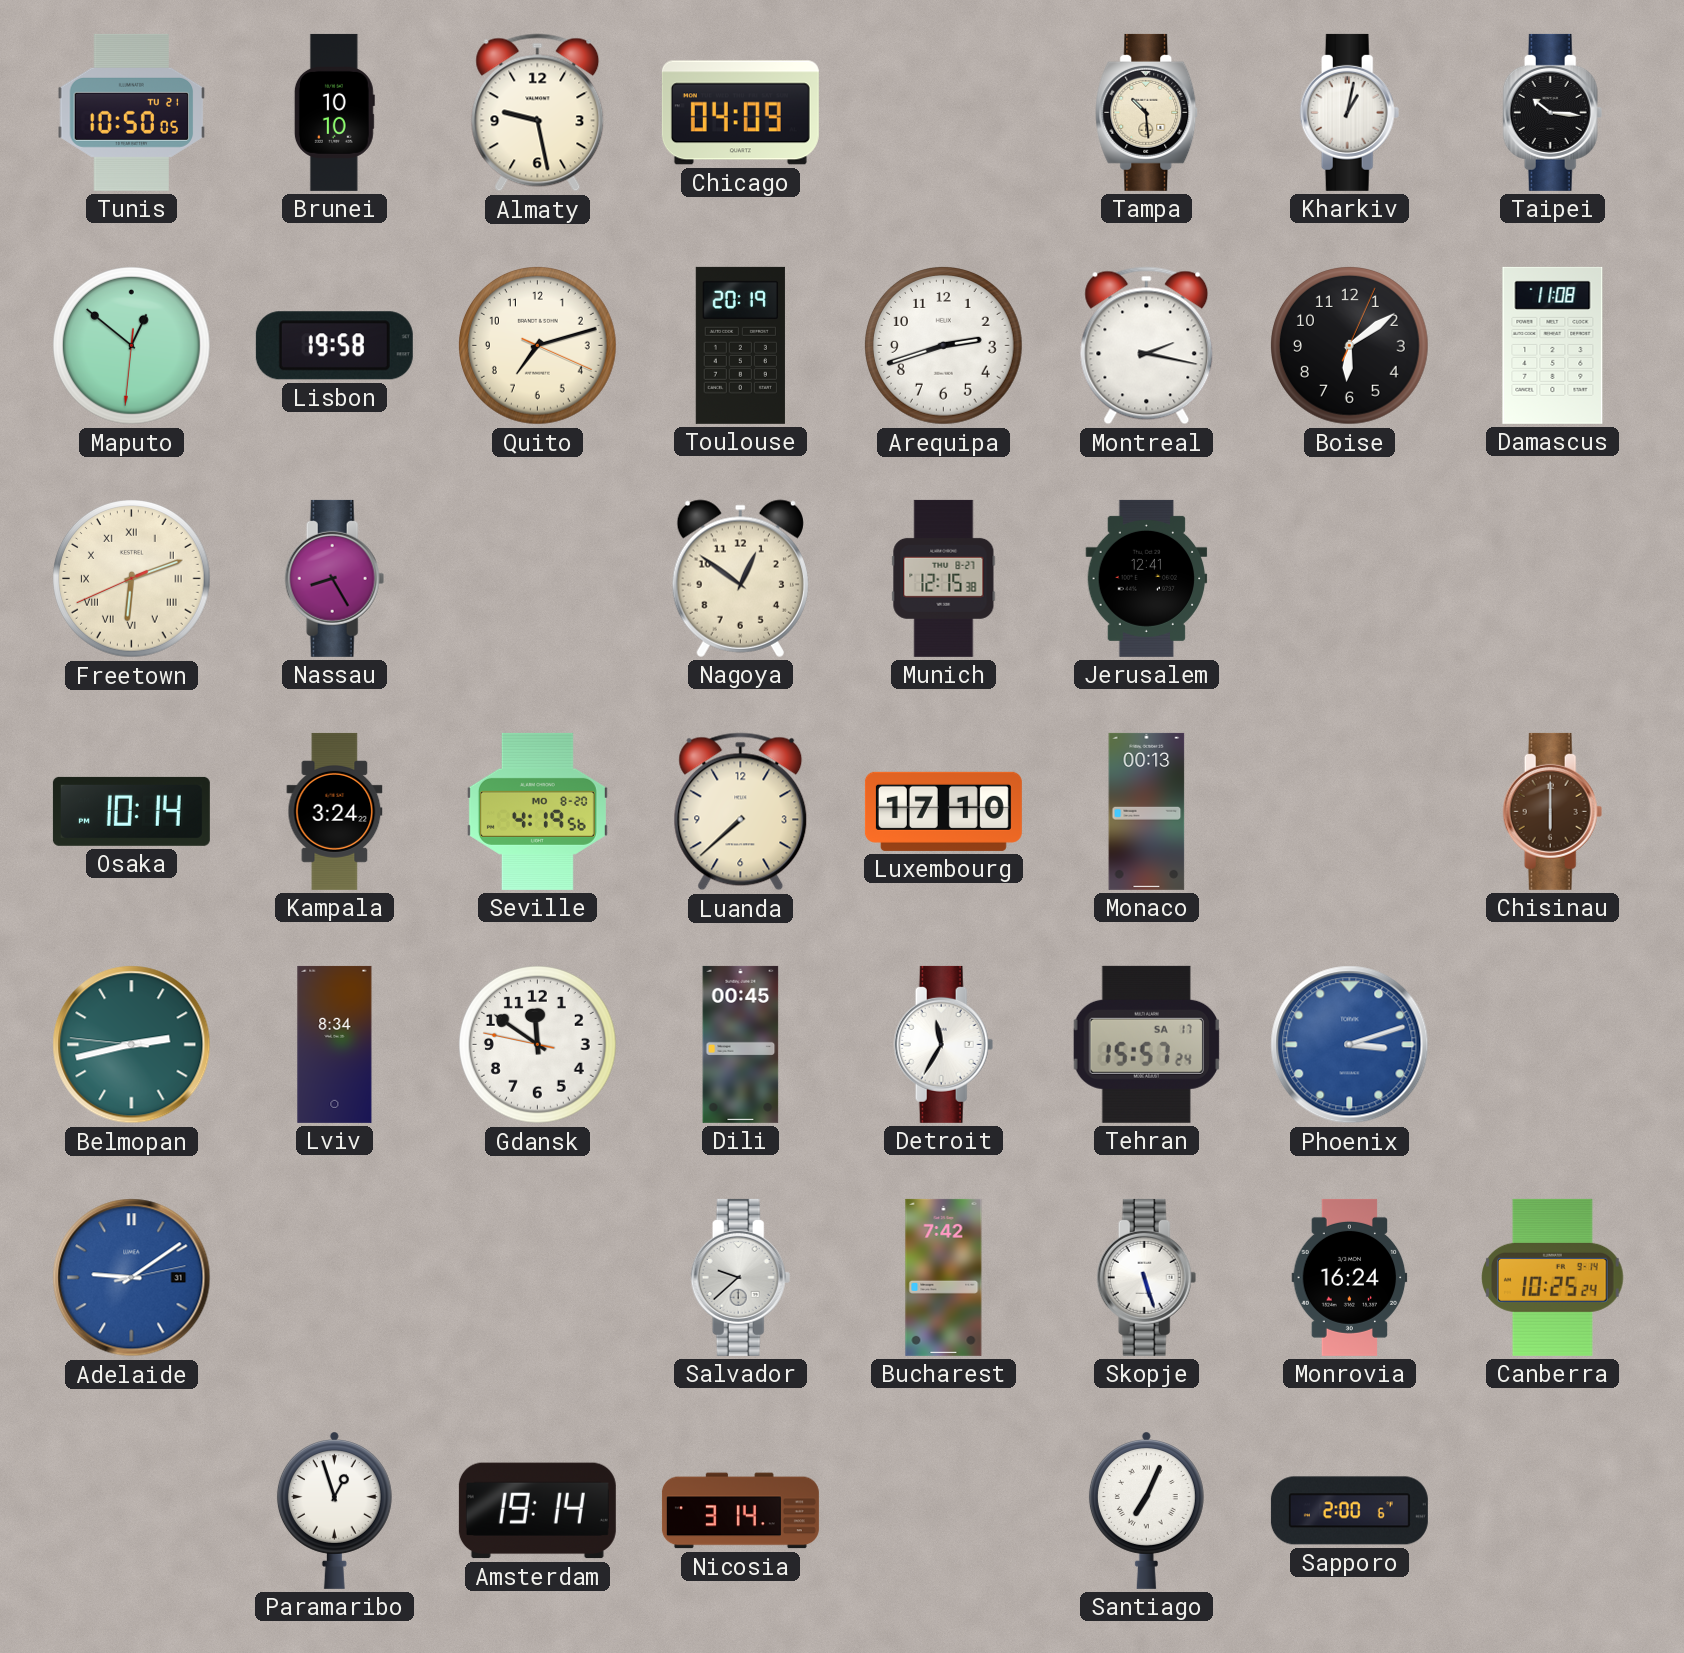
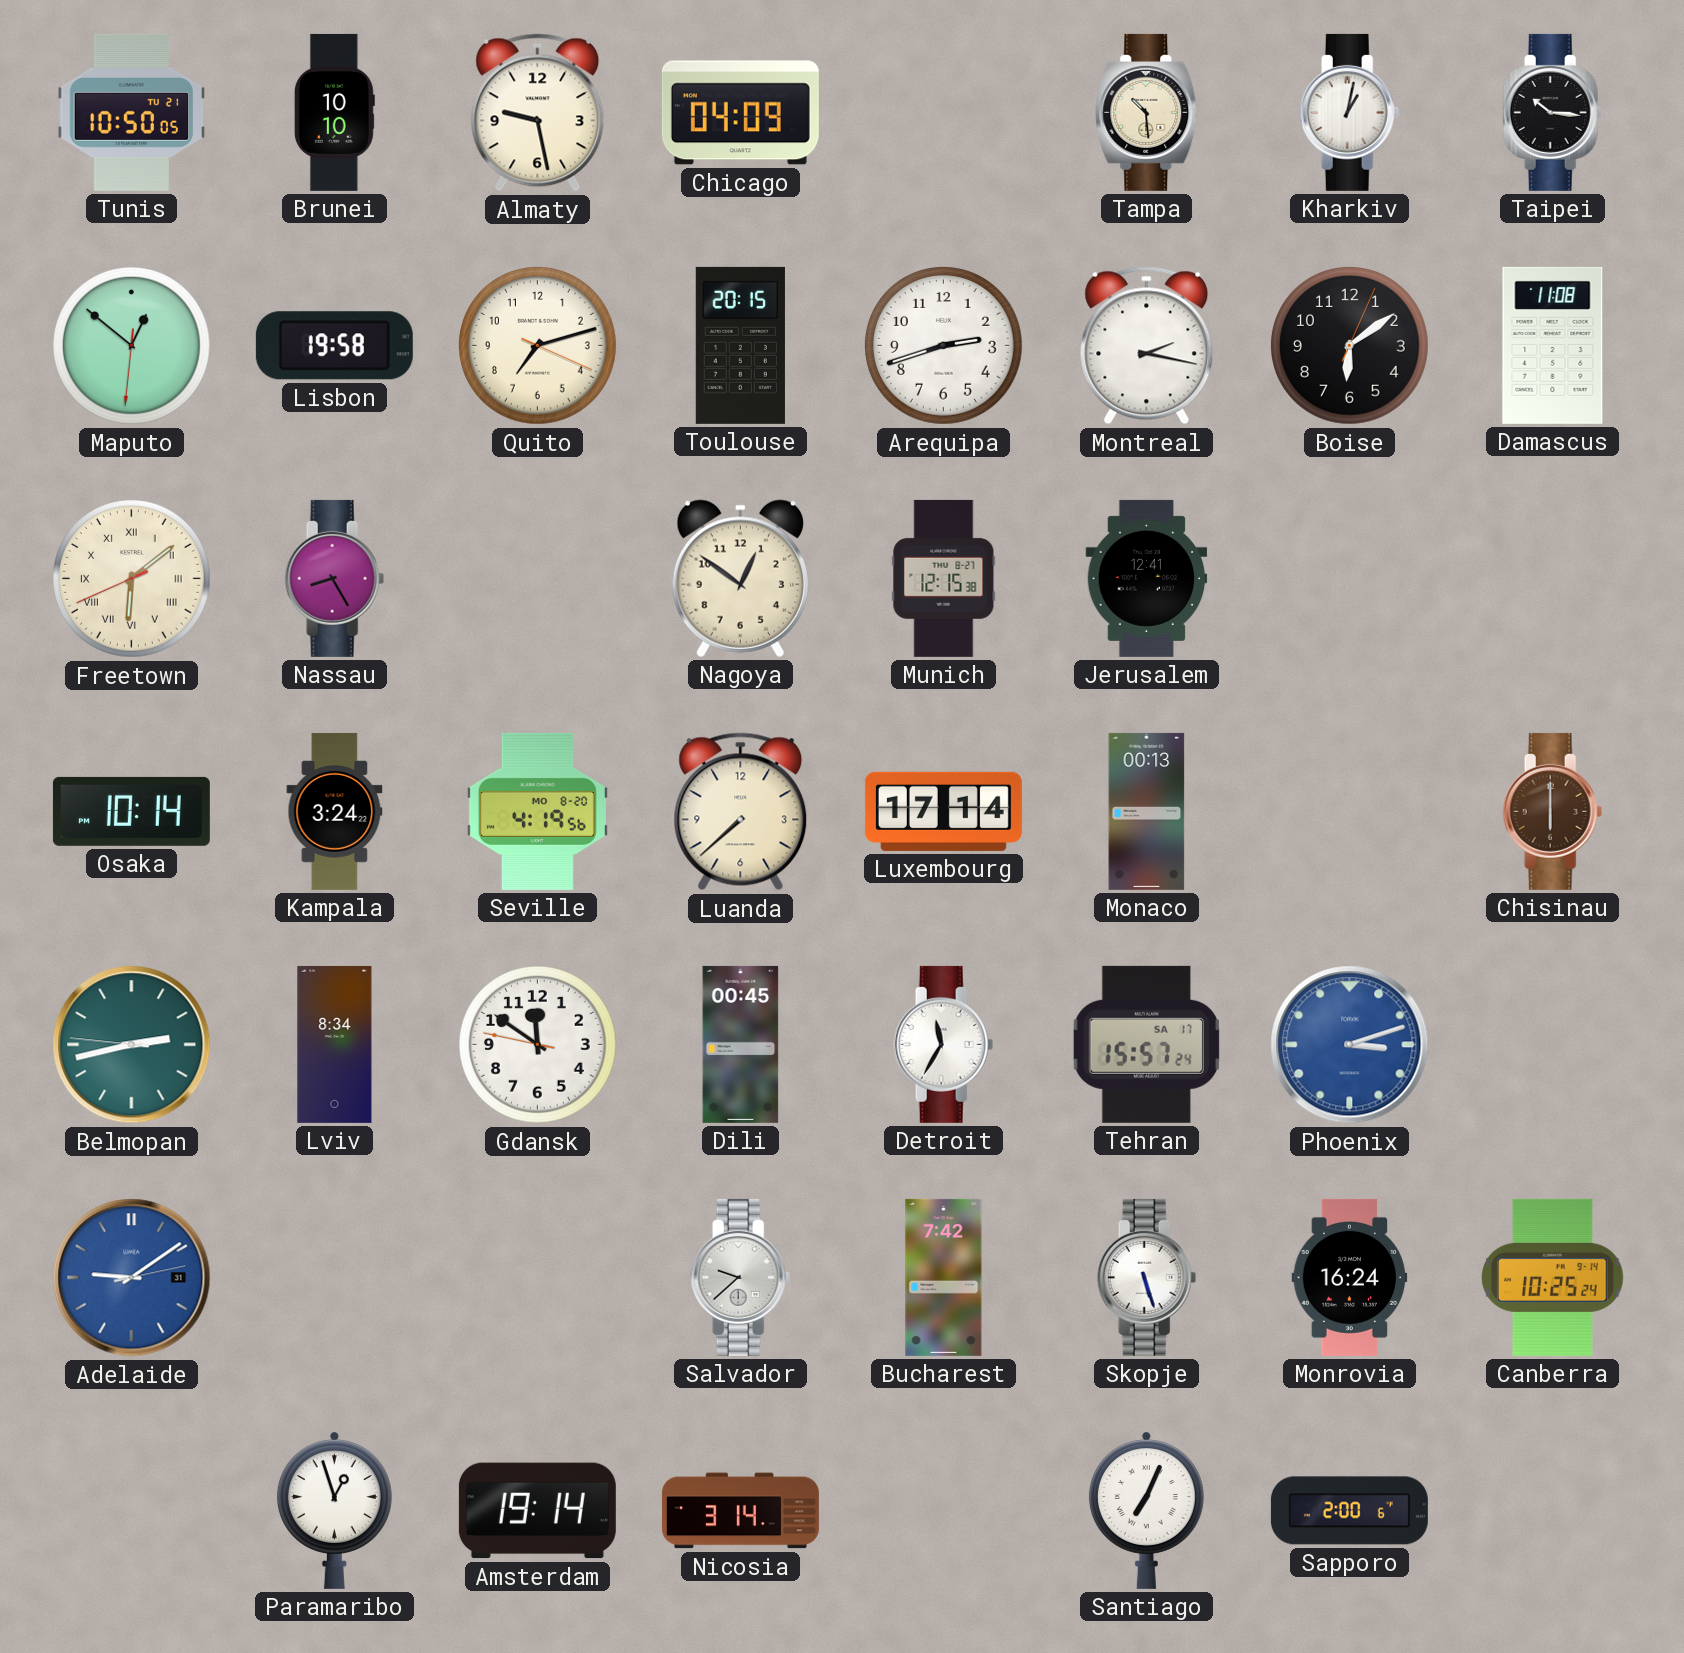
Toulouse: 20:19 -> 20:15
Freetown: 6:11 -> 6:08
Luxembourg: 17:10 -> 17:14
